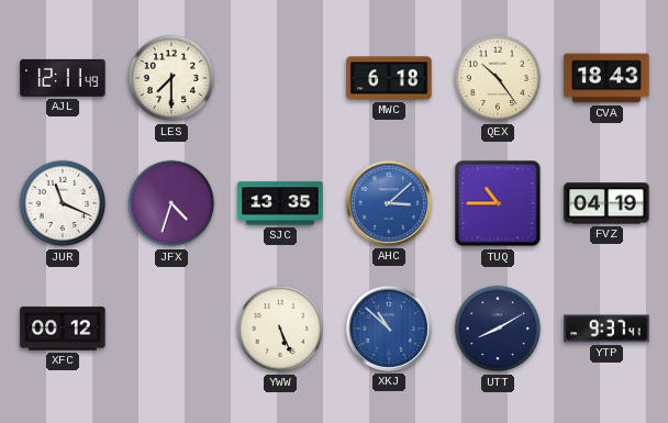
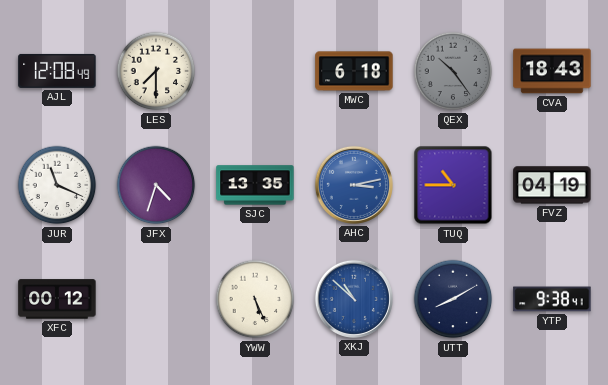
AJL: 12:11 -> 12:08
QEX dial: cream -> grey
AHC: 3:08 -> 3:13
YTP: 9:37 -> 9:38
